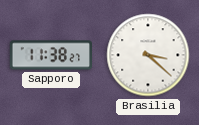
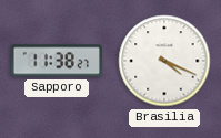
Brasilia: 3:22 -> 4:19
